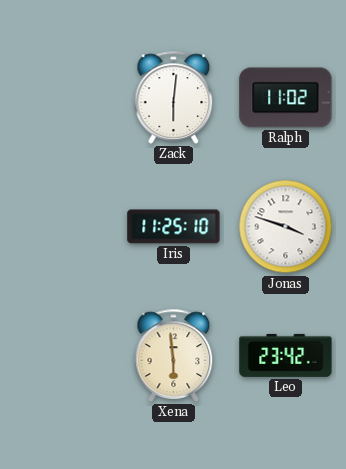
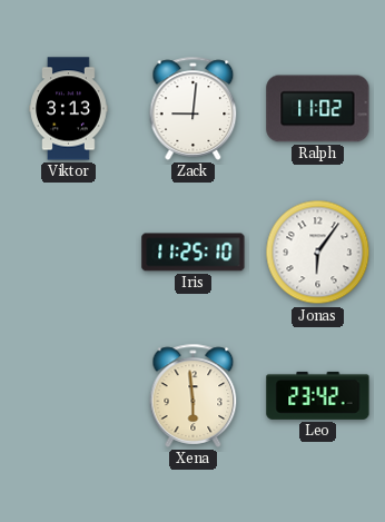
Viktor: none -> 3:13
Zack: 6:01 -> 9:01
Jonas: 3:48 -> 6:06
